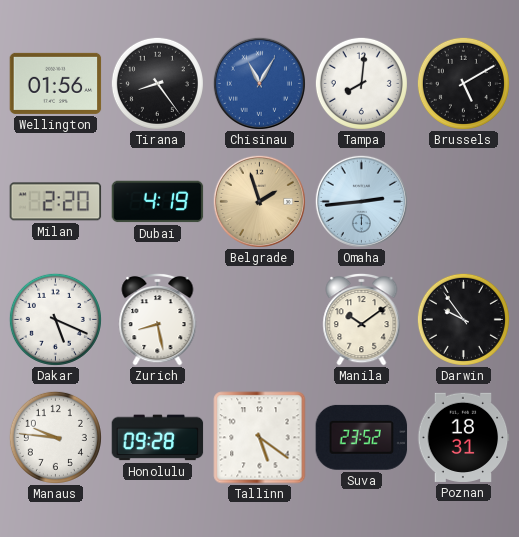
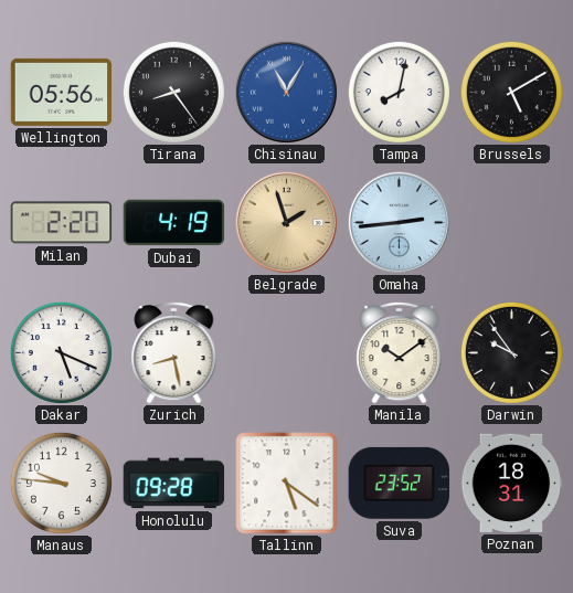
Wellington: 01:56 -> 05:56
Tampa: 8:01 -> 8:02
